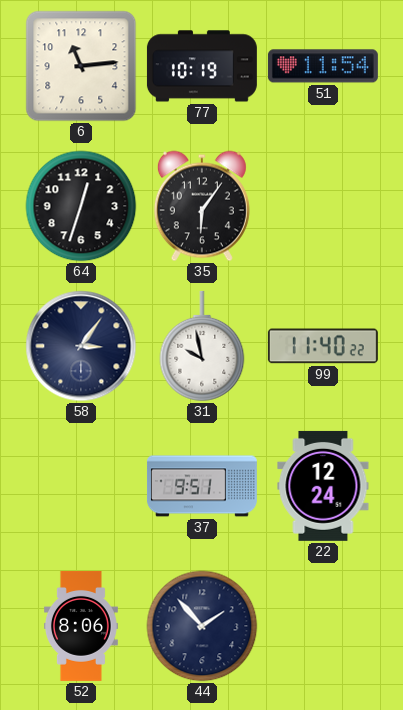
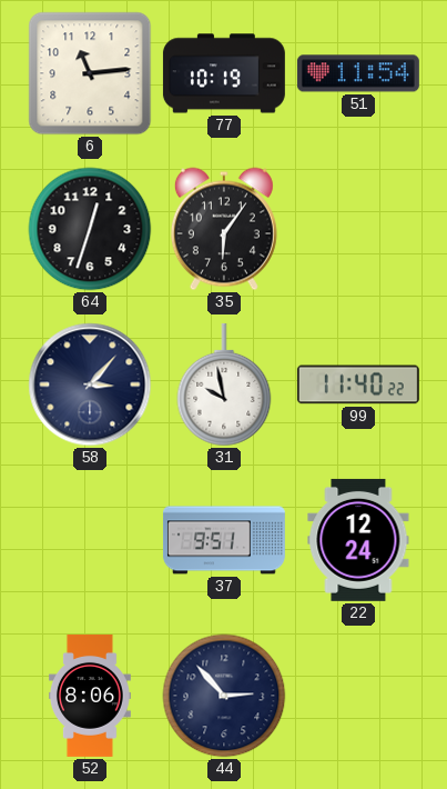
58: 3:06 -> 3:07
44: 1:53 -> 2:53
